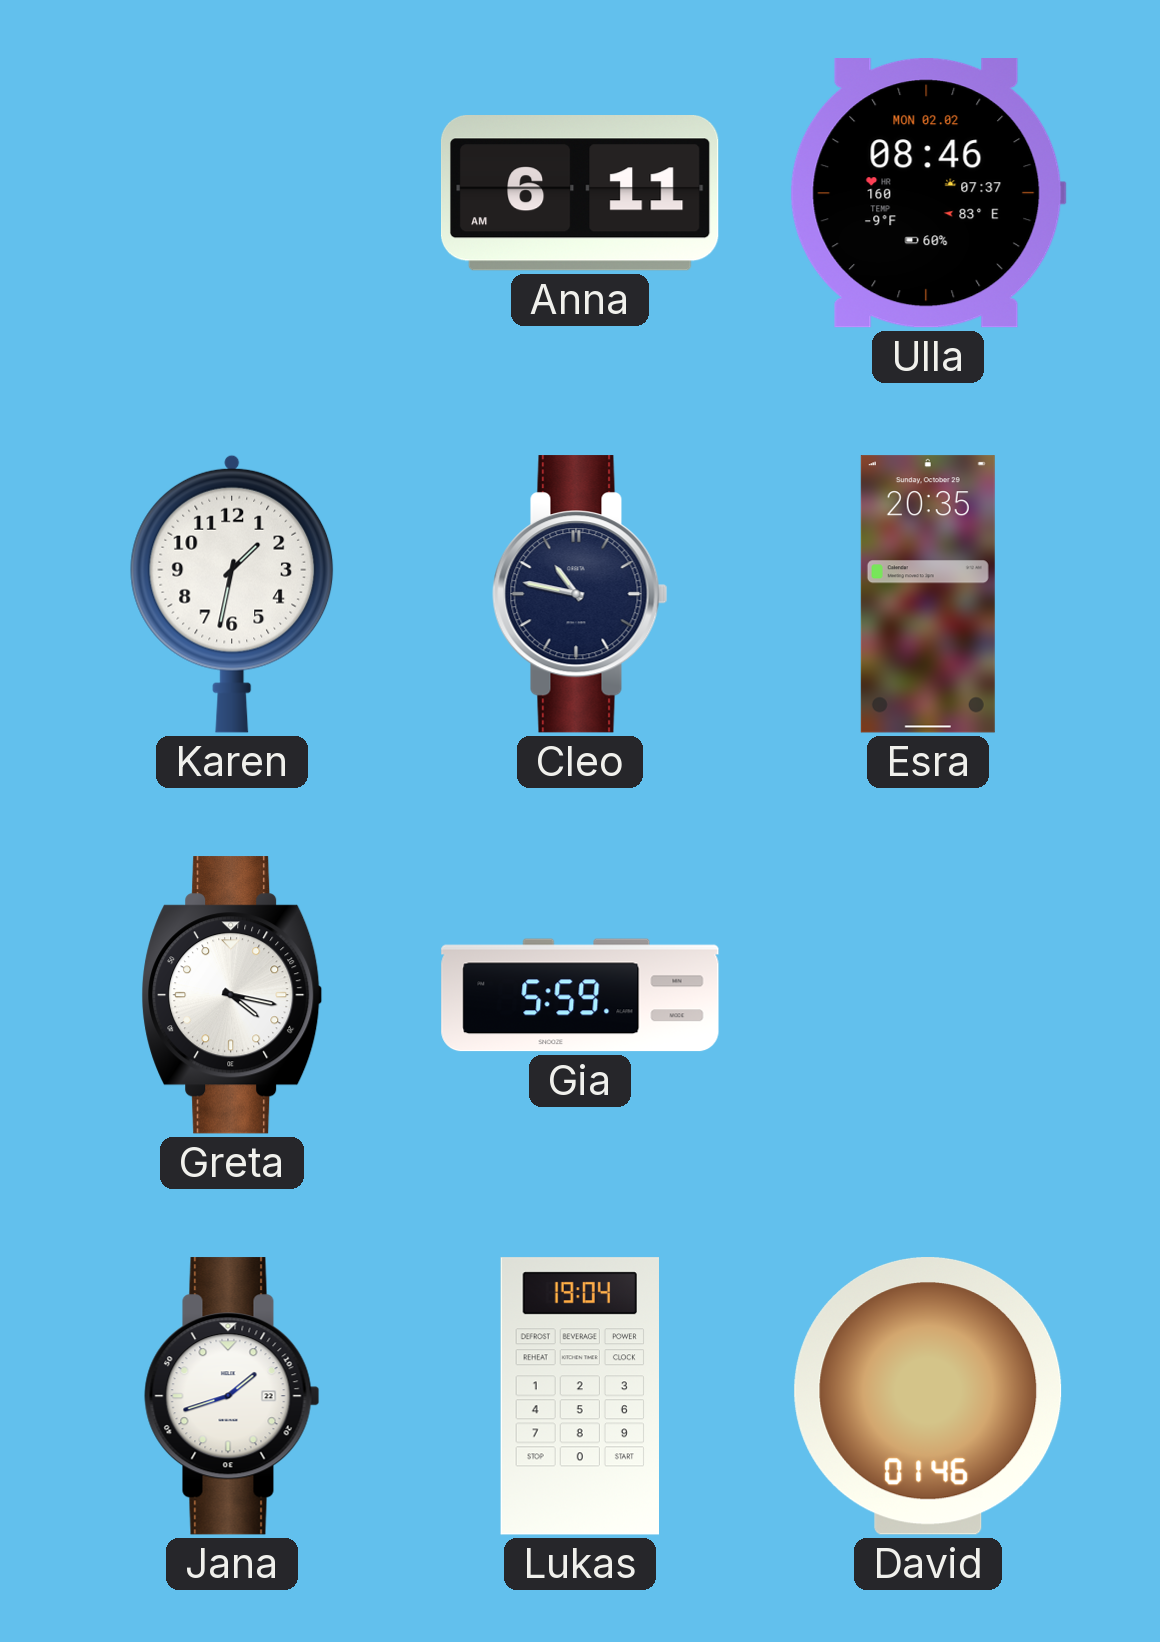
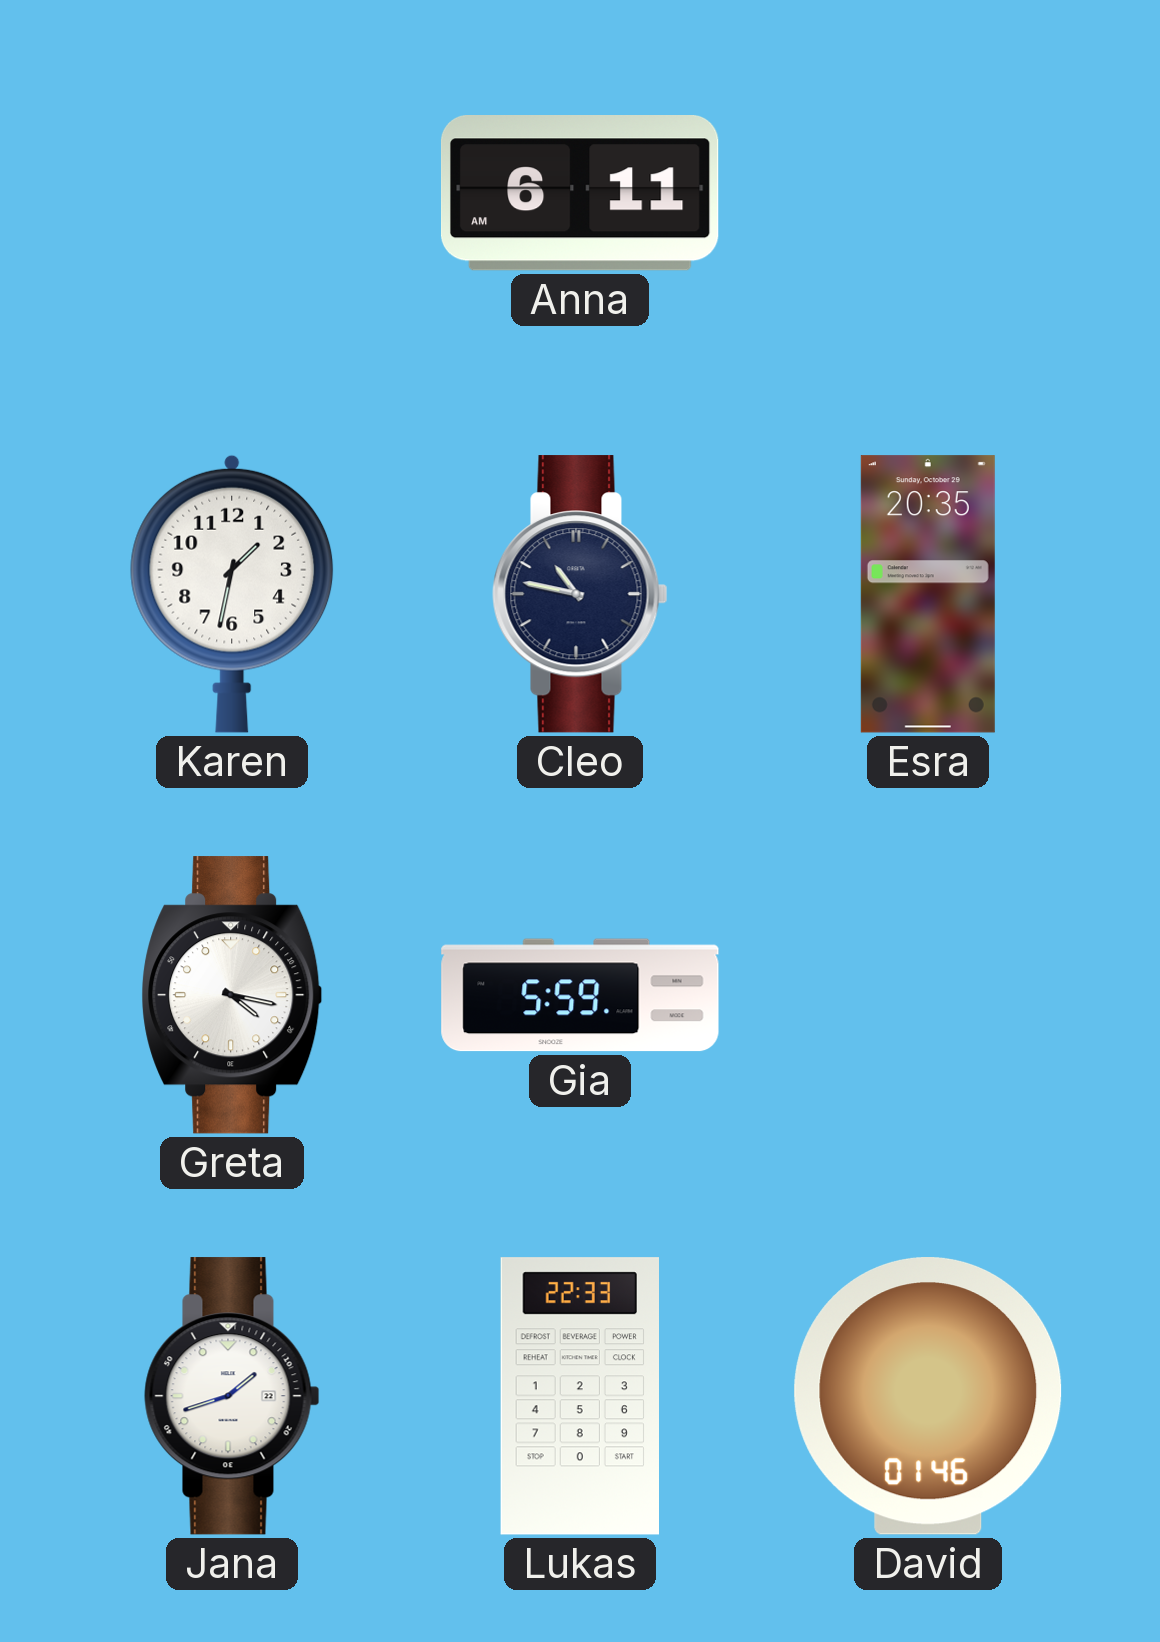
Ulla: 08:46 -> none
Lukas: 19:04 -> 22:33
